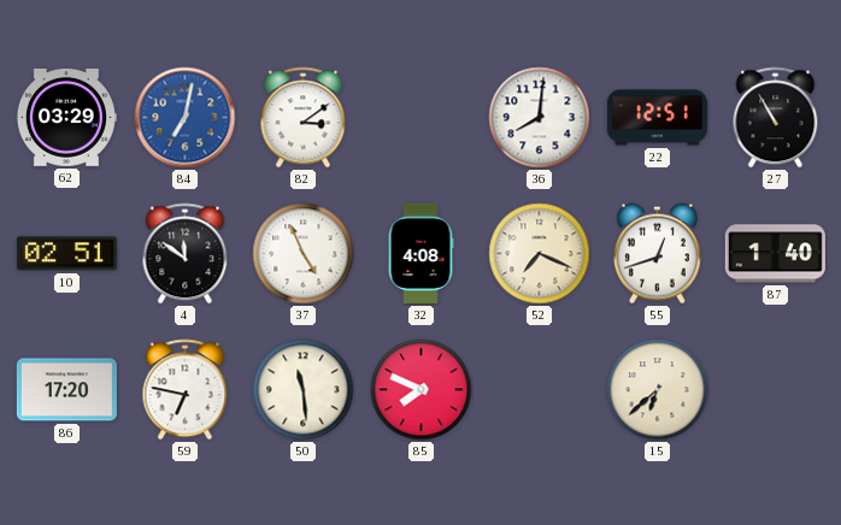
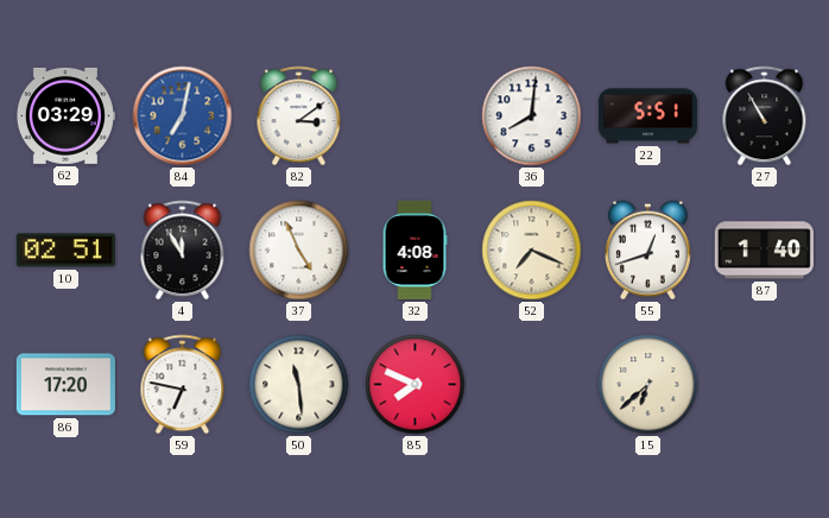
22: 12:51 -> 5:51
4: 11:51 -> 11:55
